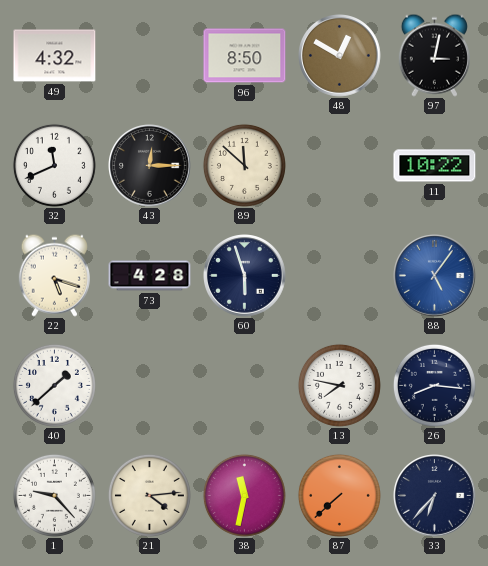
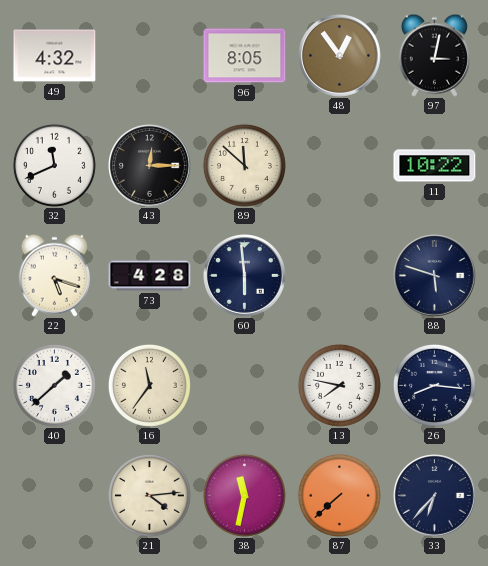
96: 8:50 -> 8:05
48: 12:50 -> 12:54
60: 5:57 -> 5:59
88: 5:06 -> 5:48
88 dial: blue -> navy
16: none -> 11:36
1: 9:23 -> none
